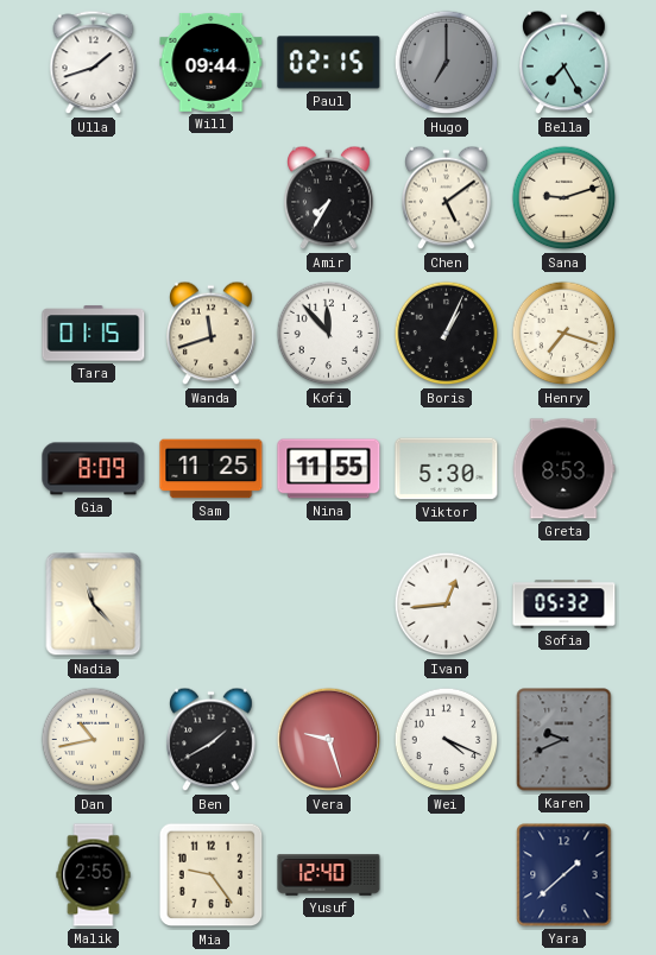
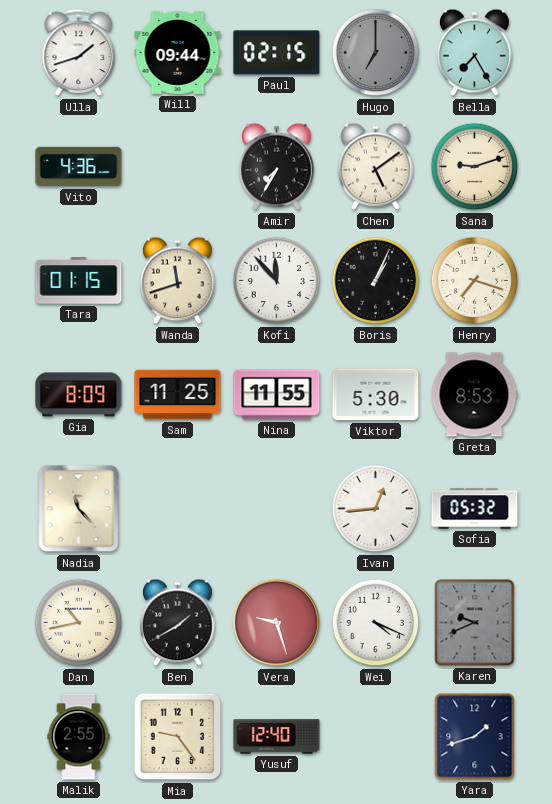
Vito: none -> 4:36
Yara: 1:38 -> 1:42
